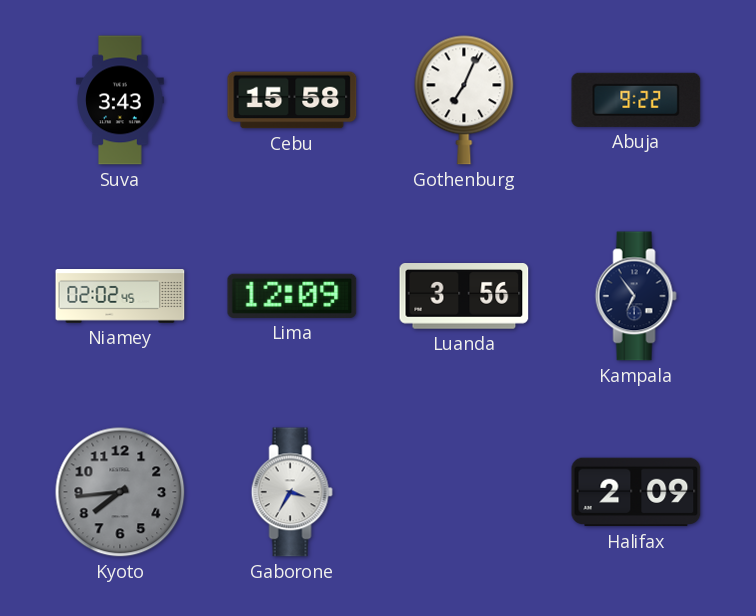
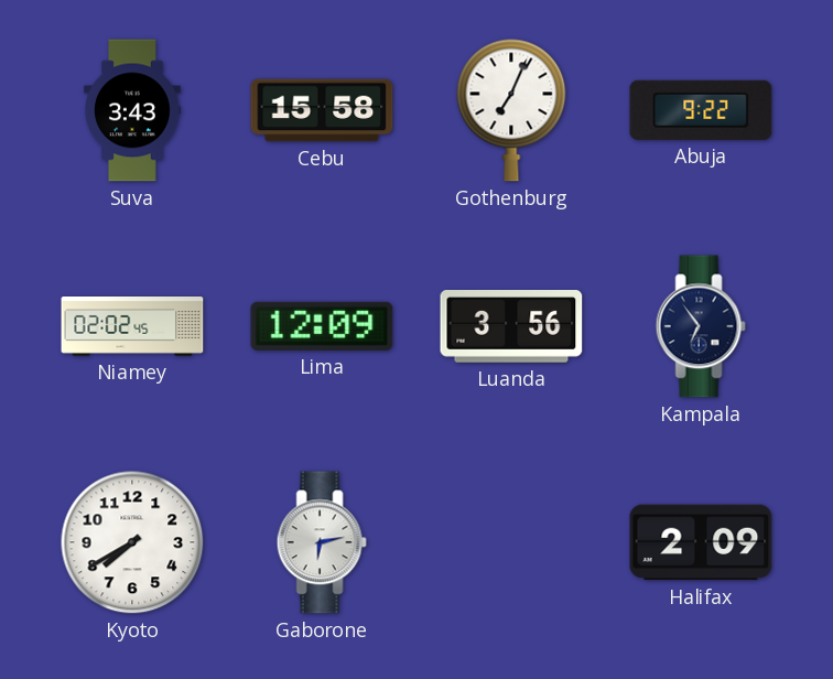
Kyoto: 7:44 -> 7:40
Kyoto dial: grey -> white
Gaborone: 3:35 -> 6:13
